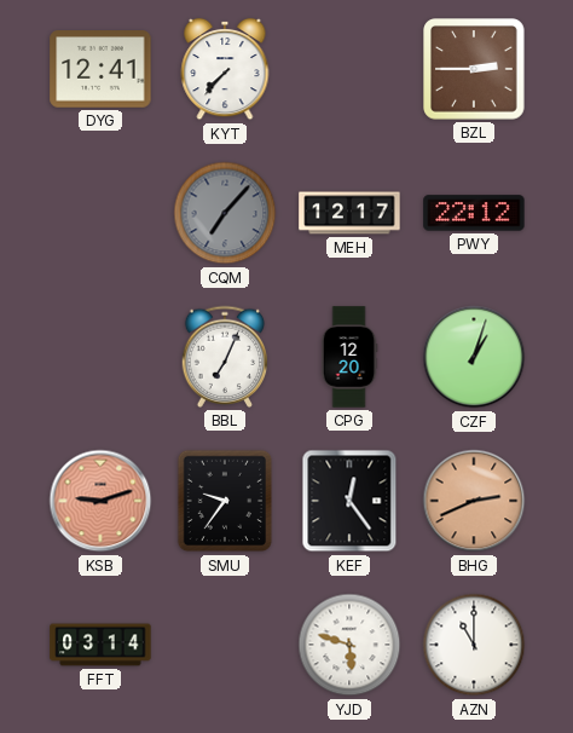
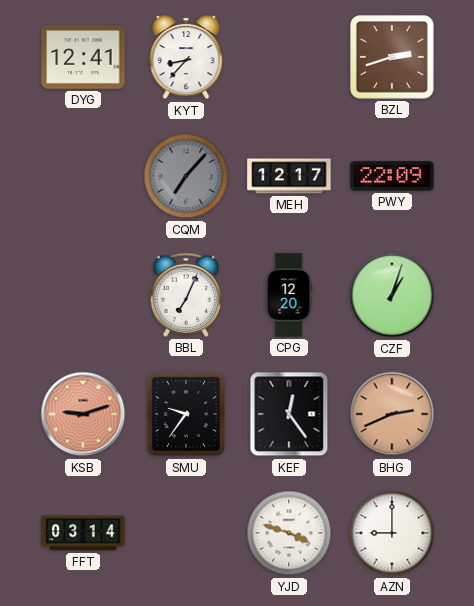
KYT: 7:37 -> 8:37
BZL: 2:45 -> 2:42
PWY: 22:12 -> 22:09
YJD: 5:48 -> 3:48
AZN: 11:00 -> 9:00
